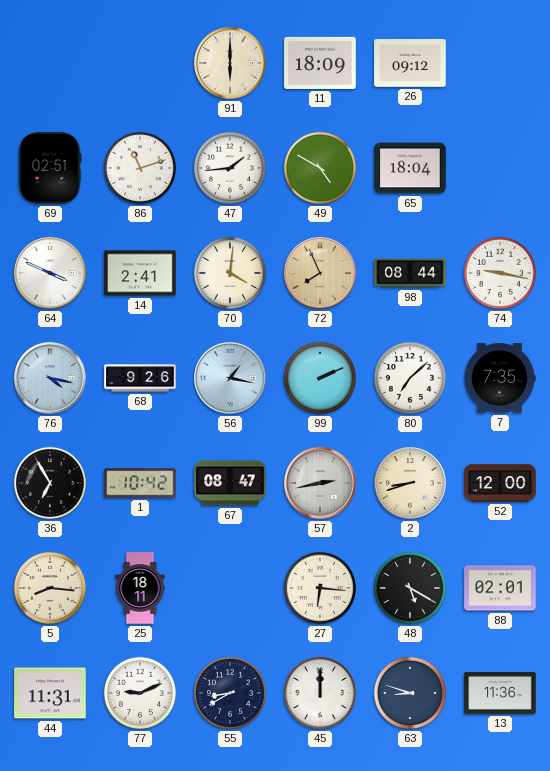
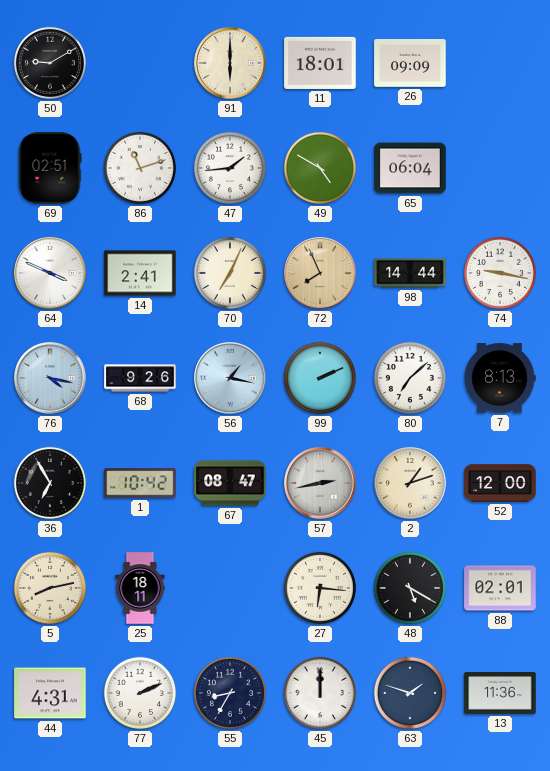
50: none -> 9:10
11: 18:09 -> 18:01
26: 09:12 -> 09:09
65: 18:04 -> 06:04
70: 4:01 -> 7:04
98: 08:44 -> 14:44
7: 7:35 -> 8:13
2: 8:42 -> 1:12
5: 8:16 -> 8:13
44: 11:31 -> 4:31
77: 9:11 -> 2:11
55: 8:40 -> 8:35
63: 8:48 -> 1:48
